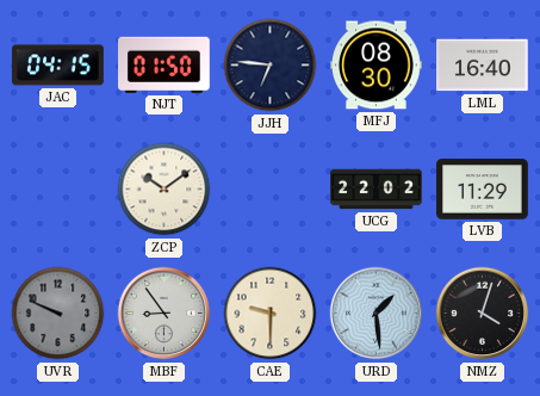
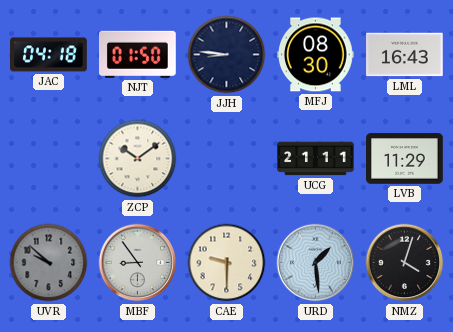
JAC: 04:15 -> 04:18
JJH: 6:46 -> 8:46
LML: 16:40 -> 16:43
UCG: 22:02 -> 21:11
UVR: 9:49 -> 9:52
